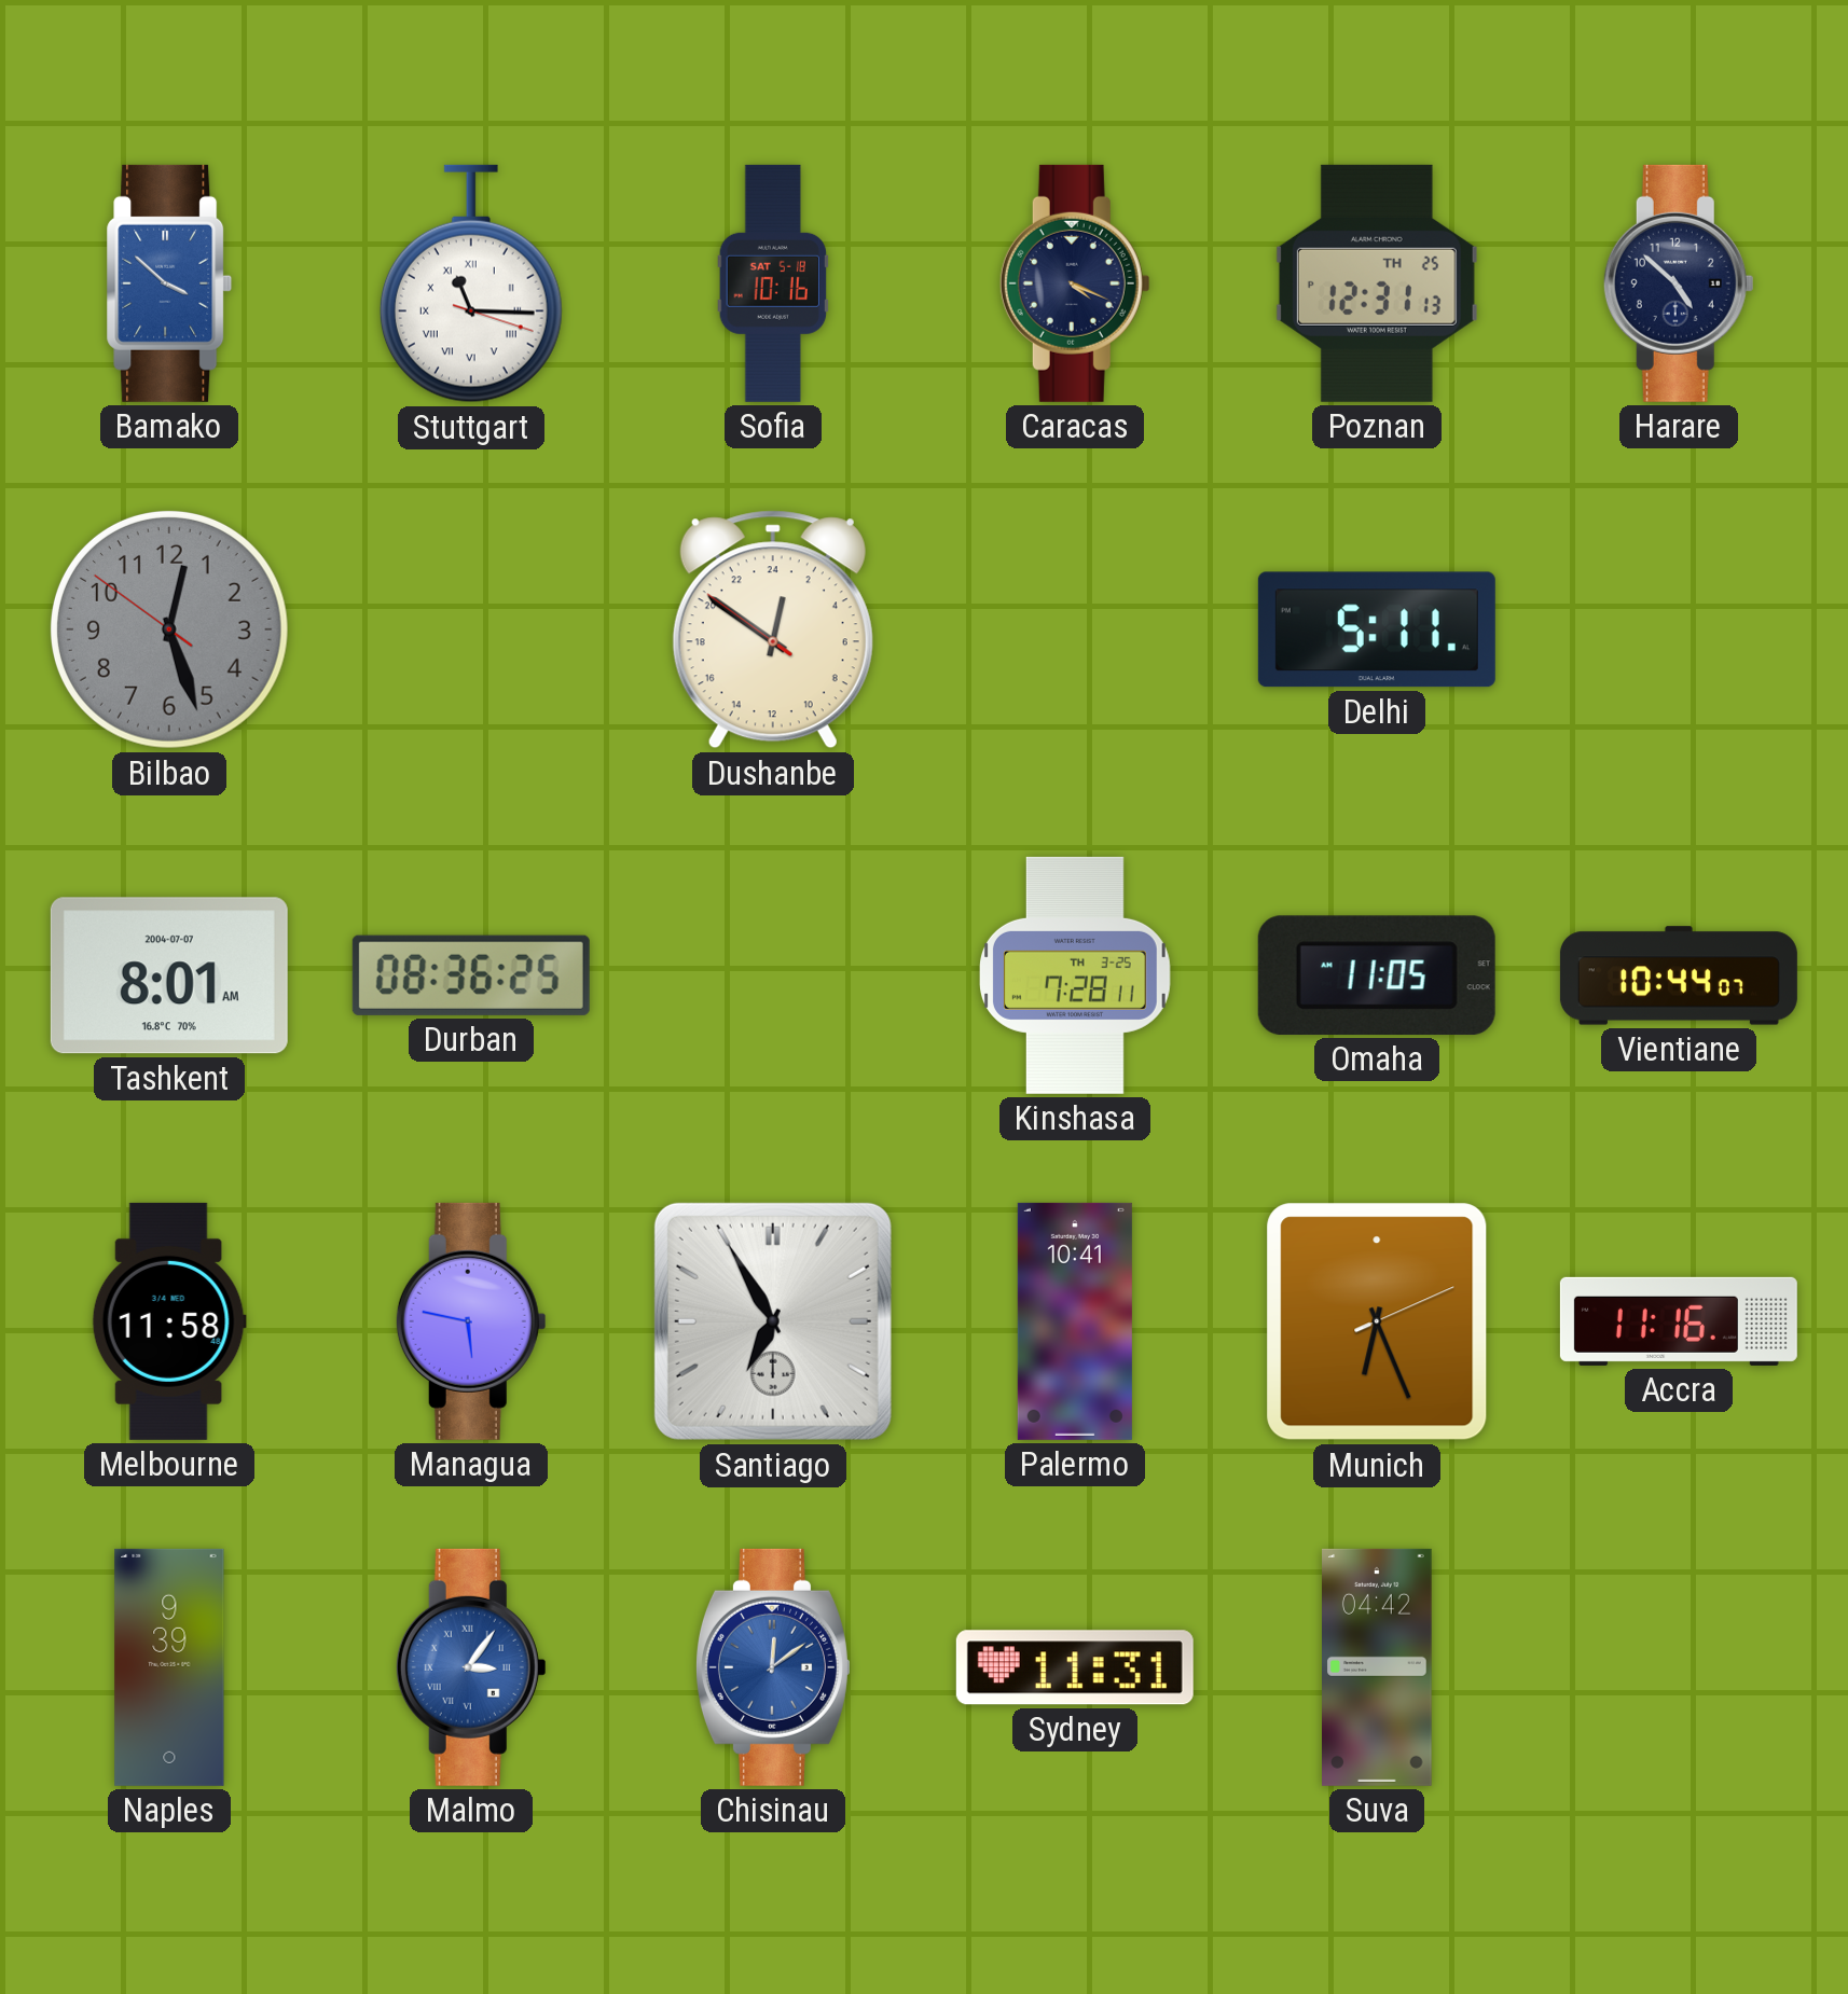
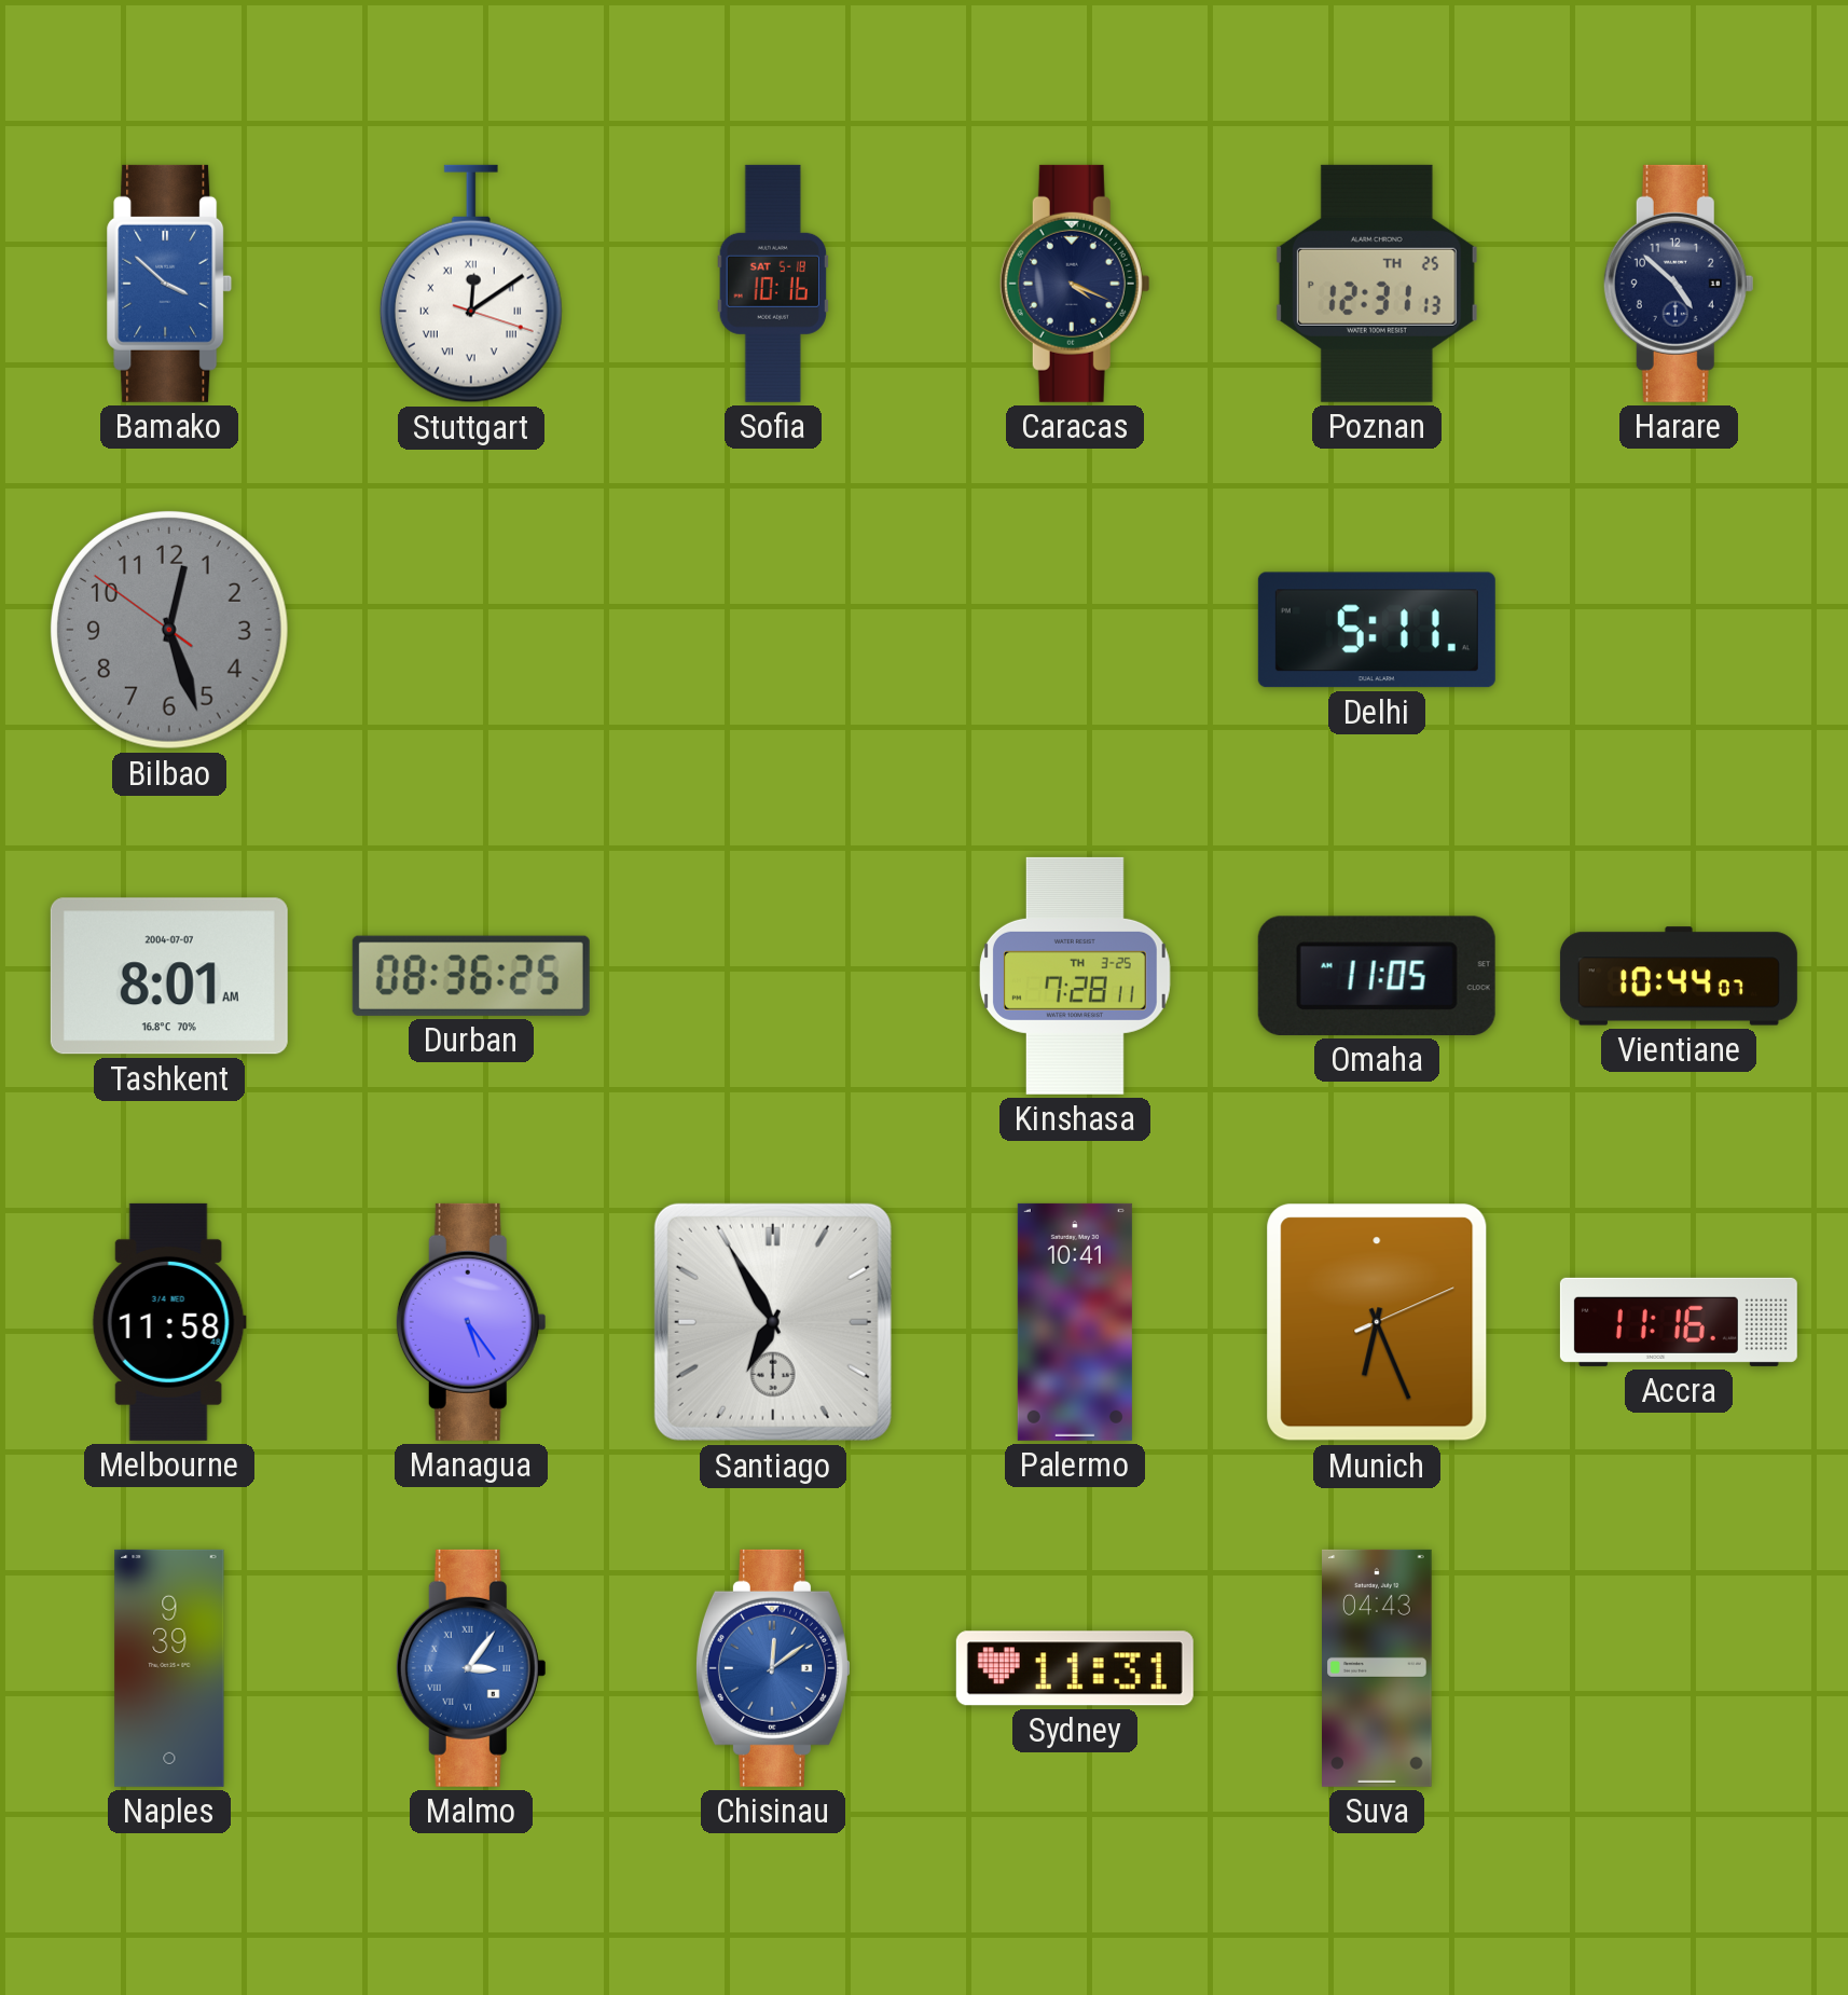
Stuttgart: 11:15 -> 12:09
Dushanbe: 0:50 -> none
Managua: 5:47 -> 5:24
Suva: 04:42 -> 04:43
